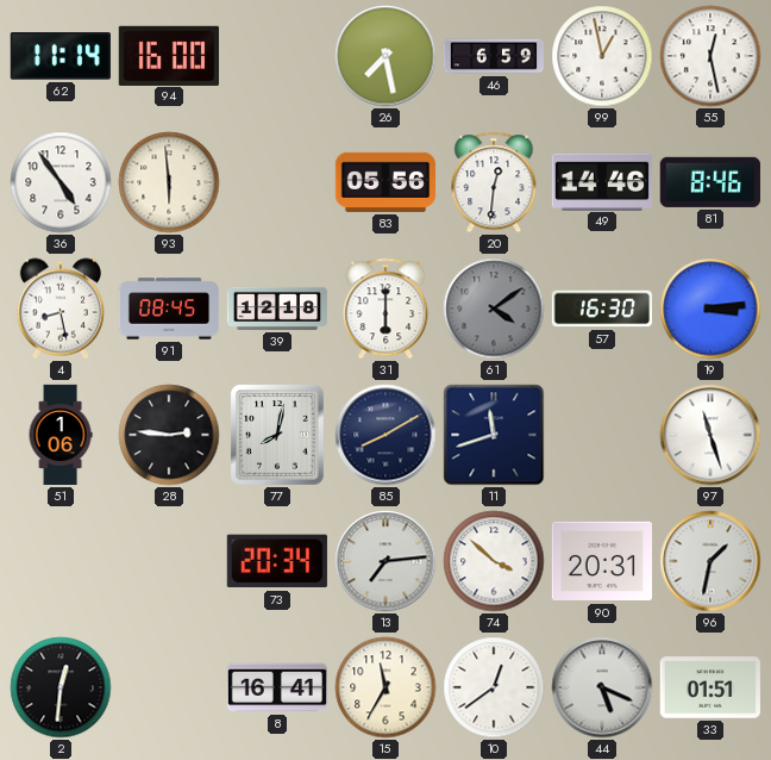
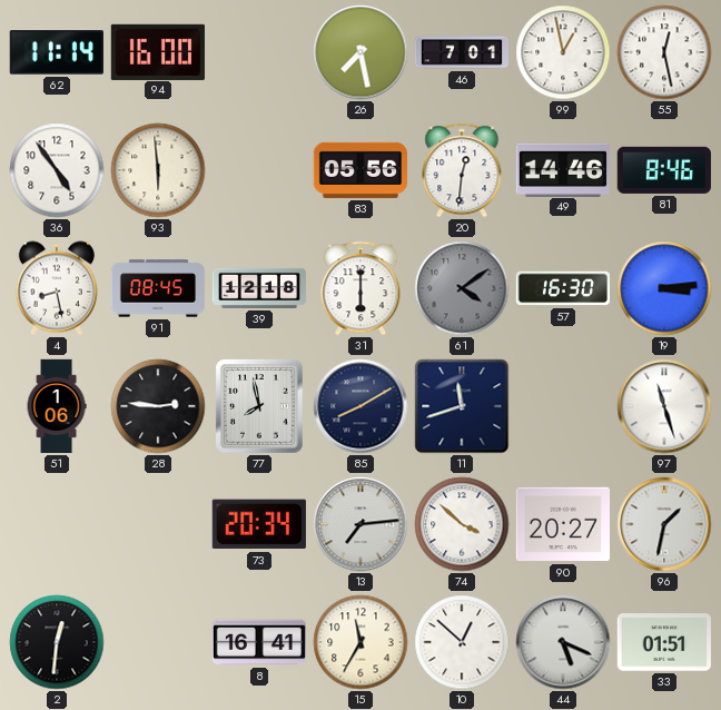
46: 6:59 -> 7:01
77: 8:02 -> 7:58
90: 20:31 -> 20:27
10: 12:39 -> 12:52
